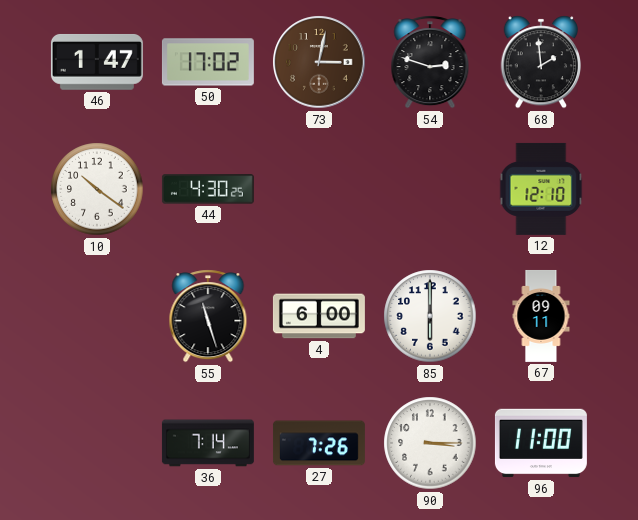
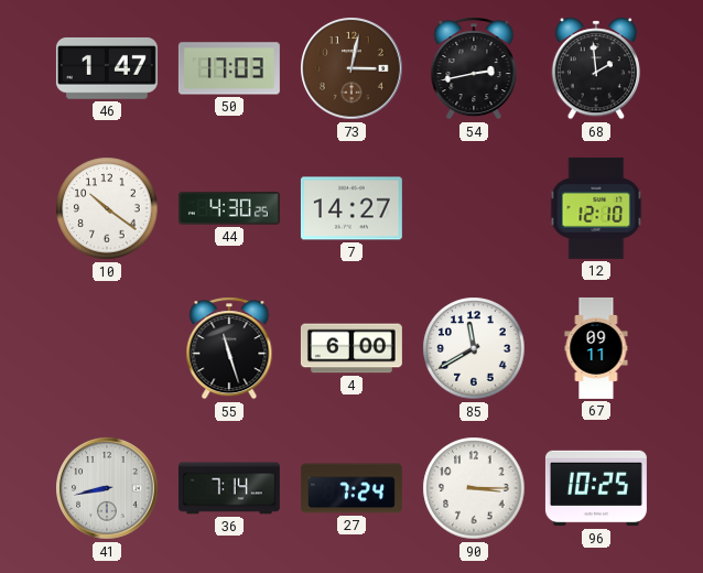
50: 17:02 -> 17:03
54: 2:48 -> 2:43
7: none -> 14:27
85: 6:00 -> 11:40
41: none -> 8:43
27: 7:26 -> 7:24
96: 11:00 -> 10:25
